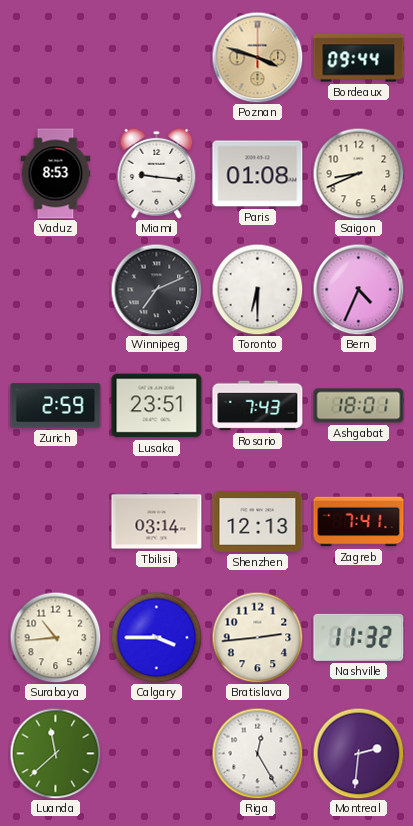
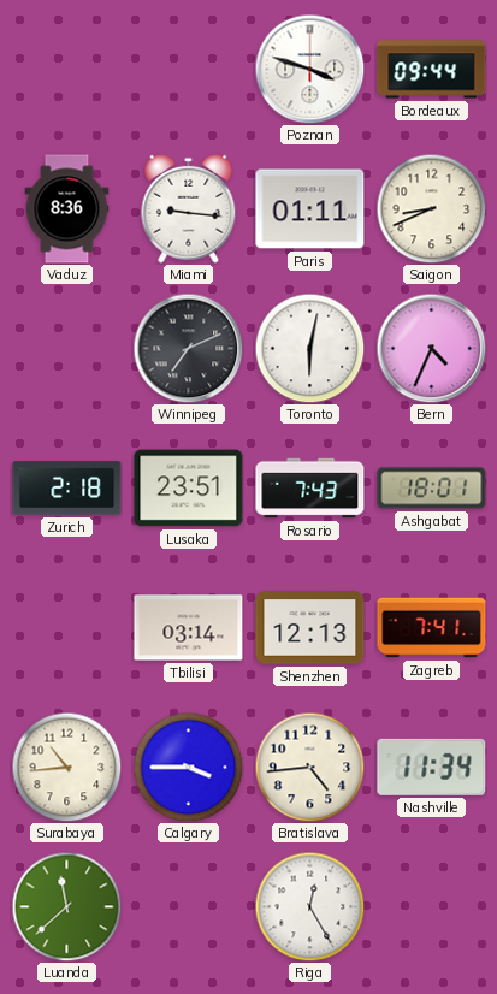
Poznan dial: champagne -> white
Vaduz: 8:53 -> 8:36
Paris: 01:08 -> 01:11
Toronto: 6:30 -> 6:02
Zurich: 2:59 -> 2:18
Bratislava: 2:44 -> 4:44
Nashville: 11:32 -> 11:34
Montreal: 2:31 -> none
